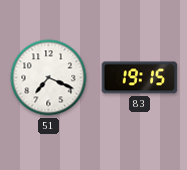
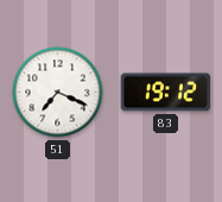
83: 19:15 -> 19:12
